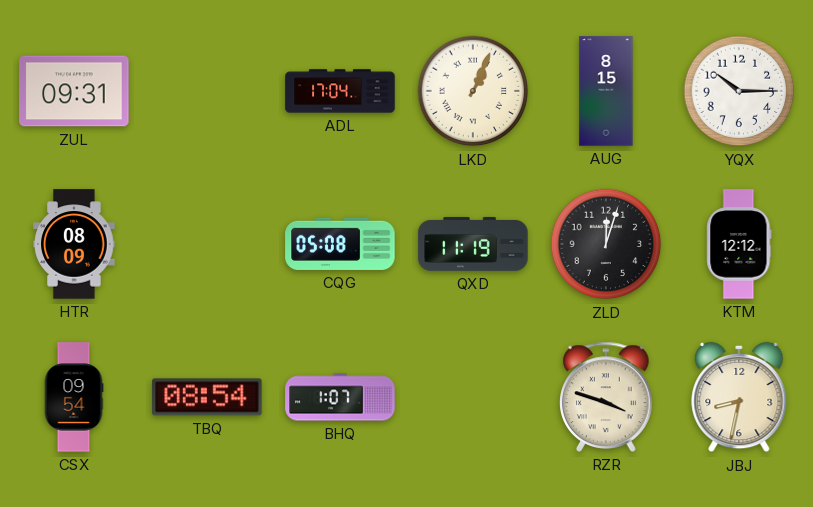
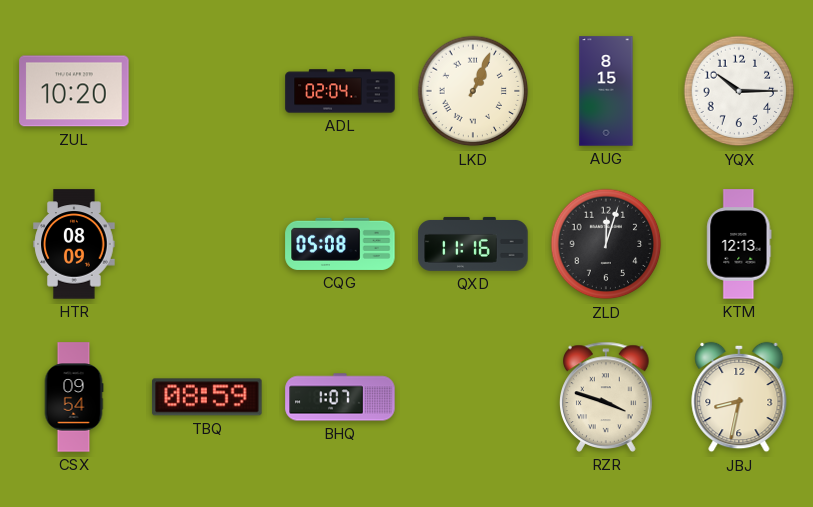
ZUL: 09:31 -> 10:20
ADL: 17:04 -> 02:04
QXD: 11:19 -> 11:16
KTM: 12:12 -> 12:13
TBQ: 08:54 -> 08:59
